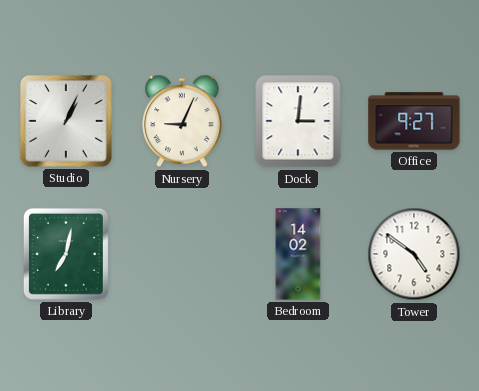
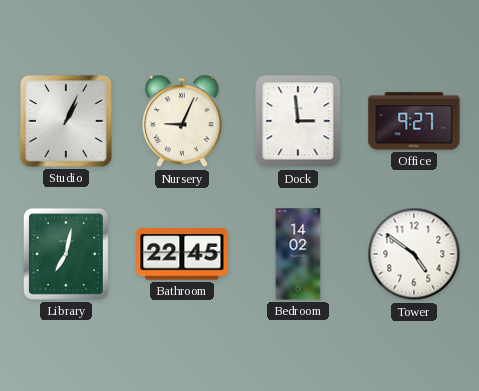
Dock: 3:01 -> 2:59
Bathroom: none -> 22:45
